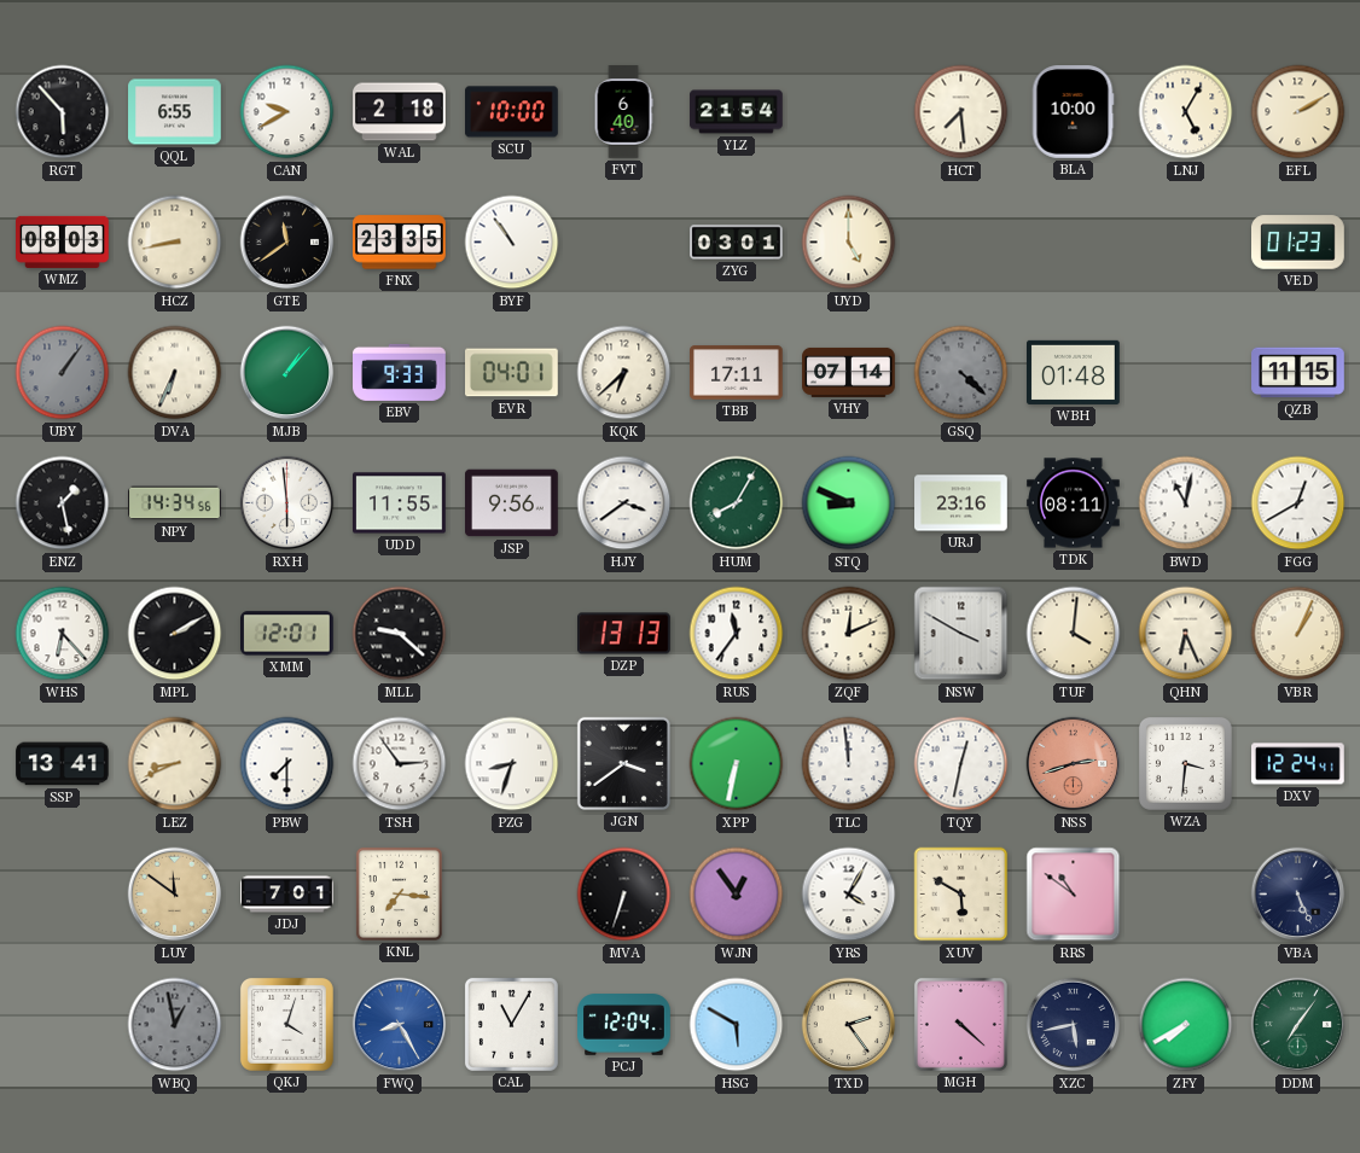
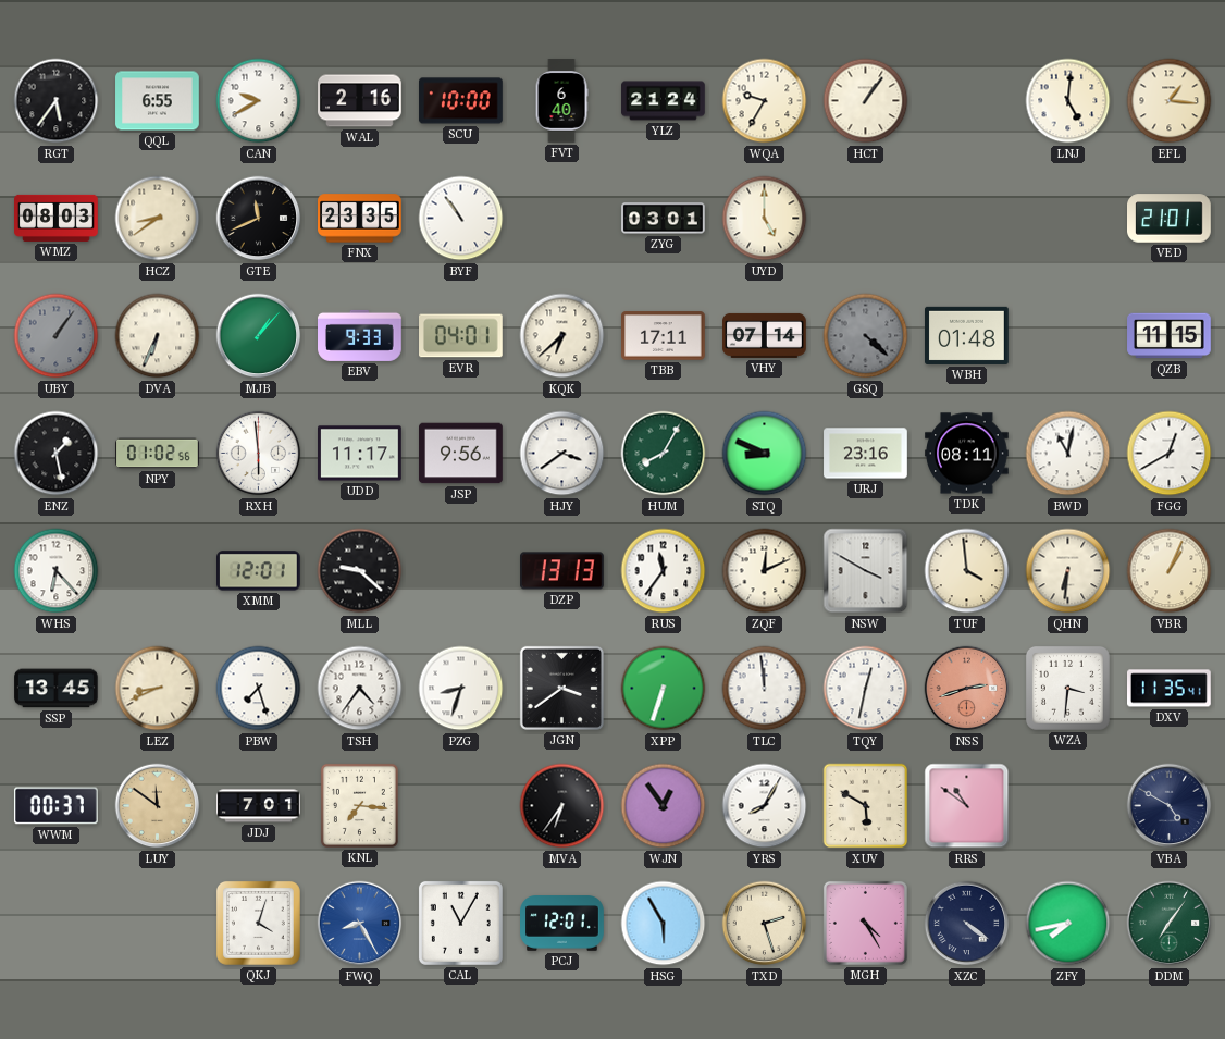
RGT: 5:53 -> 5:36
WAL: 2:18 -> 2:16
YLZ: 21:54 -> 21:24
WQA: none -> 9:35
HCT: 7:29 -> 1:06
BLA: 10:00 -> none
LNJ: 5:05 -> 5:01
EFL: 2:10 -> 1:16
HCZ: 8:43 -> 8:39
GTE: 11:39 -> 11:41
VED: 01:23 -> 21:01
NPY: 14:34 -> 01:02
UDD: 11:55 -> 11:17
MPL: 2:10 -> none
TUF: 4:01 -> 3:59
QHN: 6:26 -> 6:31
SSP: 13:41 -> 13:45
PBW: 7:30 -> 7:27
TSH: 2:54 -> 4:36
XPP: 6:32 -> 6:33
DXV: 12:24 -> 11:35
WWM: none -> 00:37
MVA: 6:33 -> 6:36
YRS: 4:05 -> 8:05
VBA: 5:26 -> 4:50
WBQ: 12:58 -> none
PCJ: 12:04 -> 12:01
HSG: 5:50 -> 5:55
TXD: 2:24 -> 2:27
MGH: 4:22 -> 4:25
XZC: 5:43 -> 4:21
ZFY: 7:40 -> 7:43
